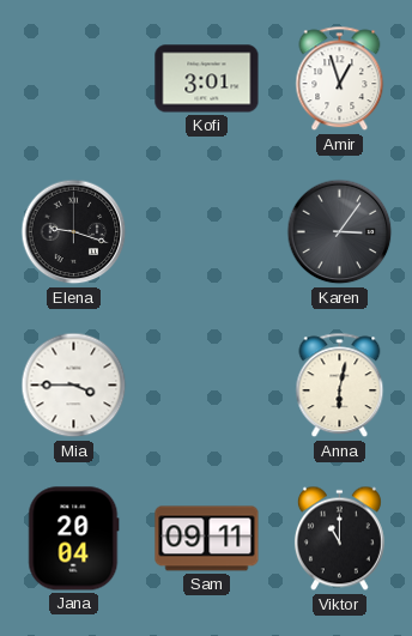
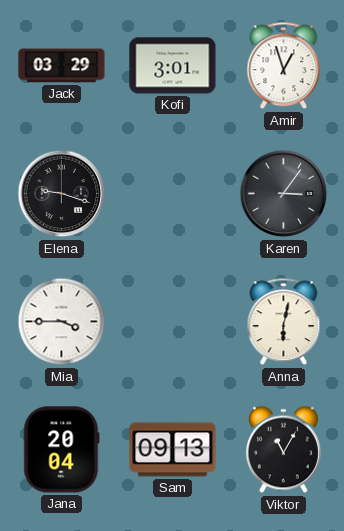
Jack: none -> 03:29
Sam: 09:11 -> 09:13
Viktor: 11:00 -> 11:05
